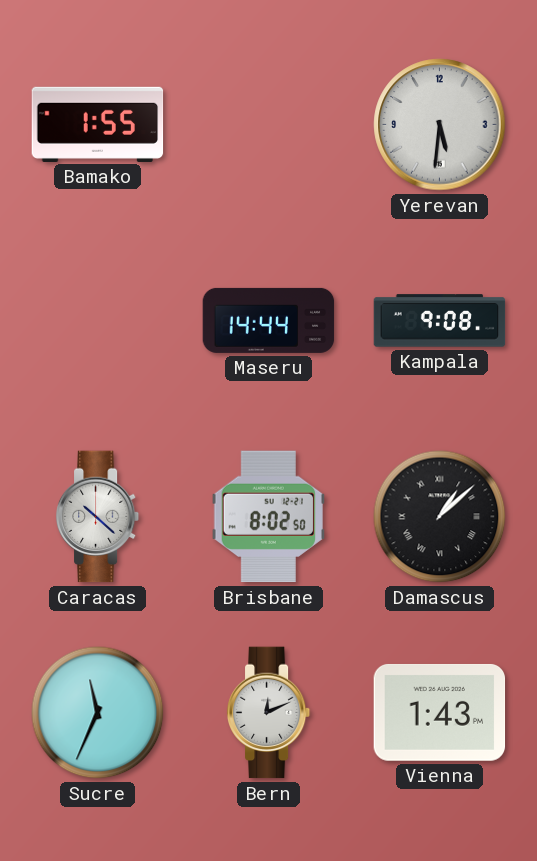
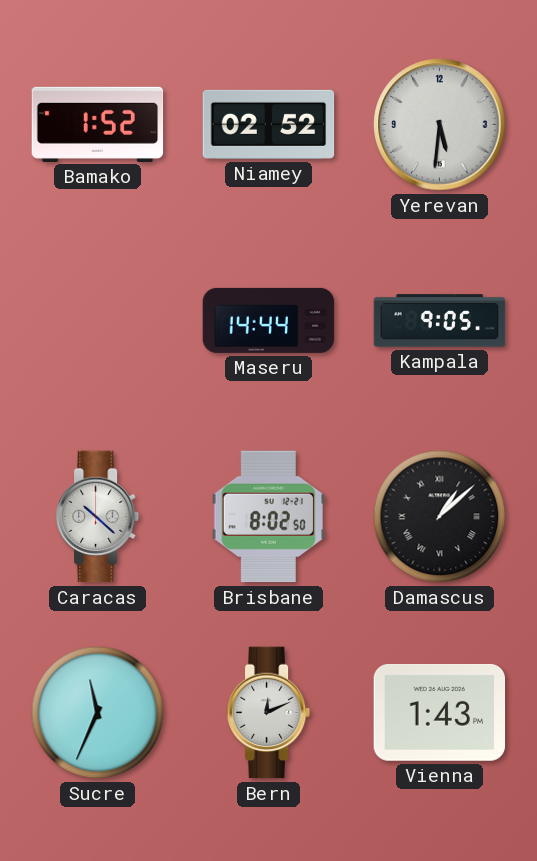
Bamako: 1:55 -> 1:52
Niamey: none -> 02:52
Kampala: 9:08 -> 9:05
